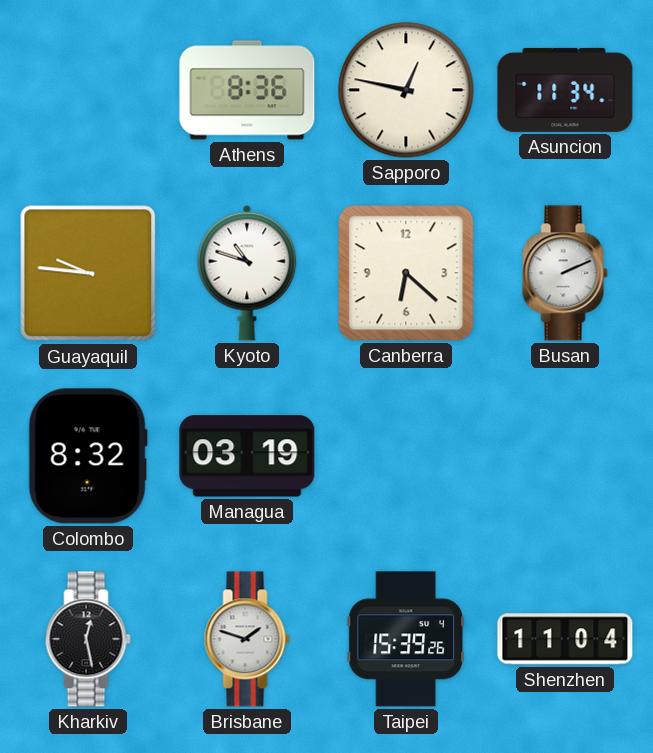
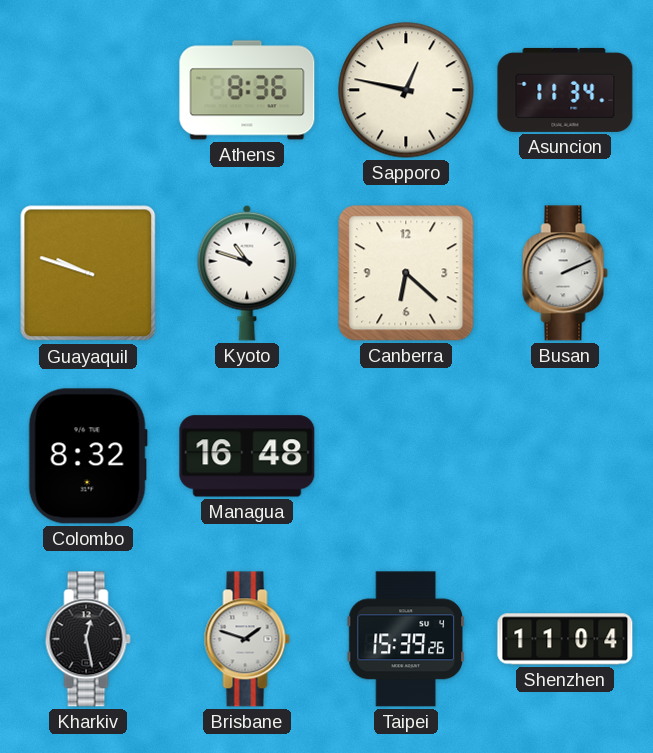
Guayaquil: 9:46 -> 9:48
Managua: 03:19 -> 16:48
